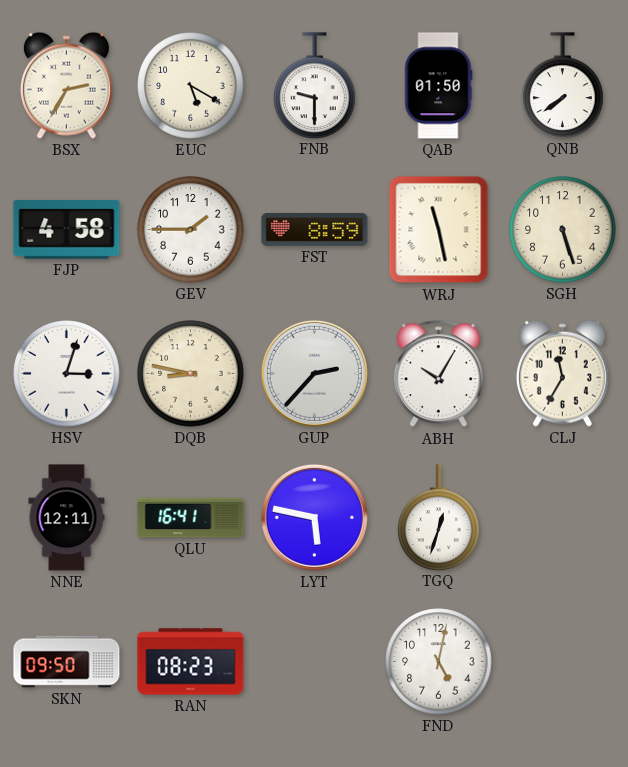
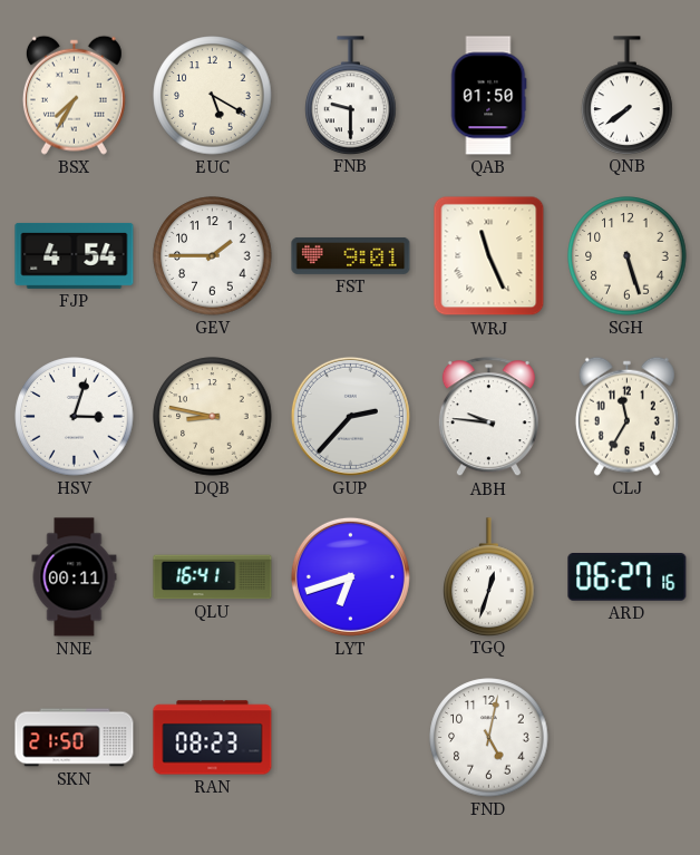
BSX: 2:35 -> 7:35
FJP: 4:58 -> 4:54
FST: 8:59 -> 9:01
WRJ: 11:28 -> 11:26
ABH: 10:05 -> 9:46
NNE: 12:11 -> 00:11
LYT: 5:47 -> 6:42
ARD: none -> 06:27
SKN: 09:50 -> 21:50
